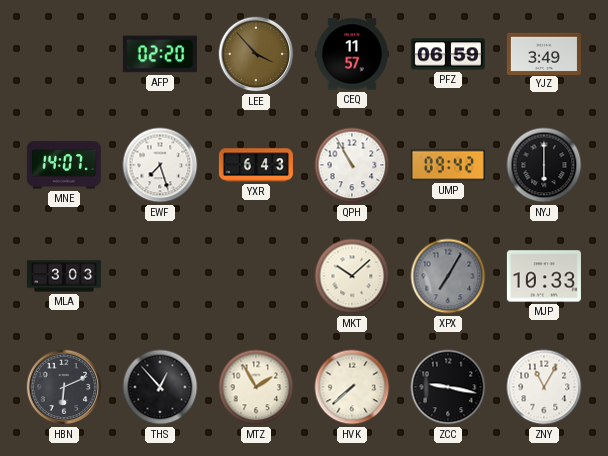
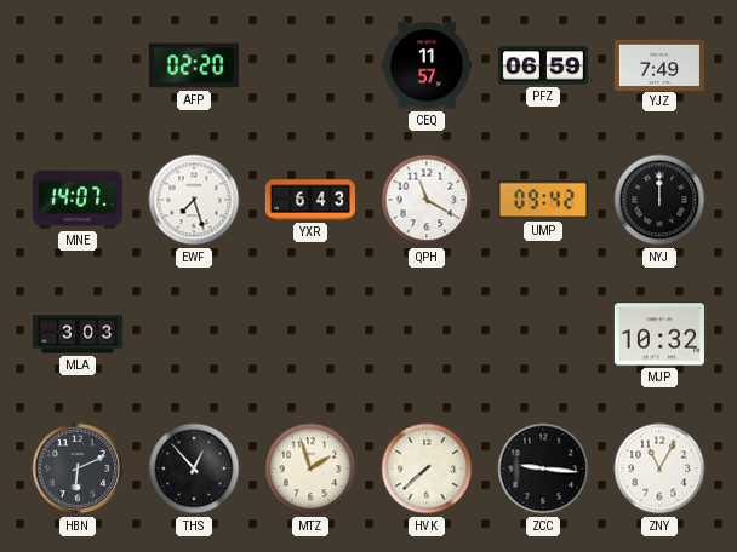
LEE: 3:53 -> none
YJZ: 3:49 -> 7:49
QPH: 10:55 -> 11:20
NYJ: 6:00 -> 12:00
MKT: 10:08 -> none
XPX: 7:05 -> none
MJP: 10:33 -> 10:32
MTZ: 1:55 -> 1:57
ZCC: 9:17 -> 9:16
